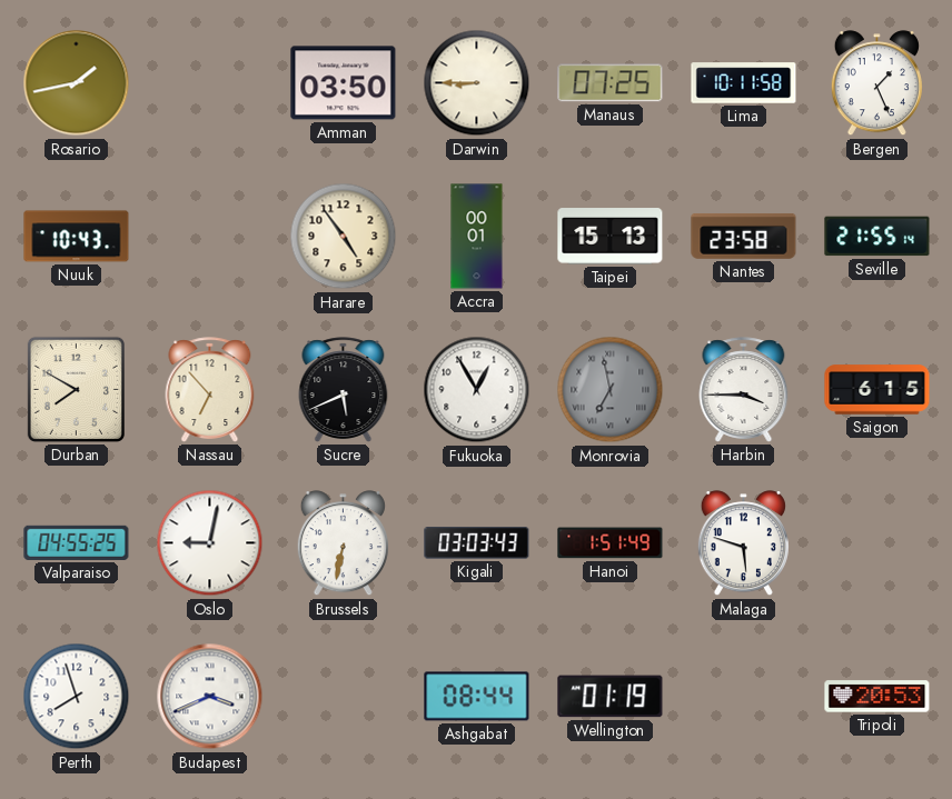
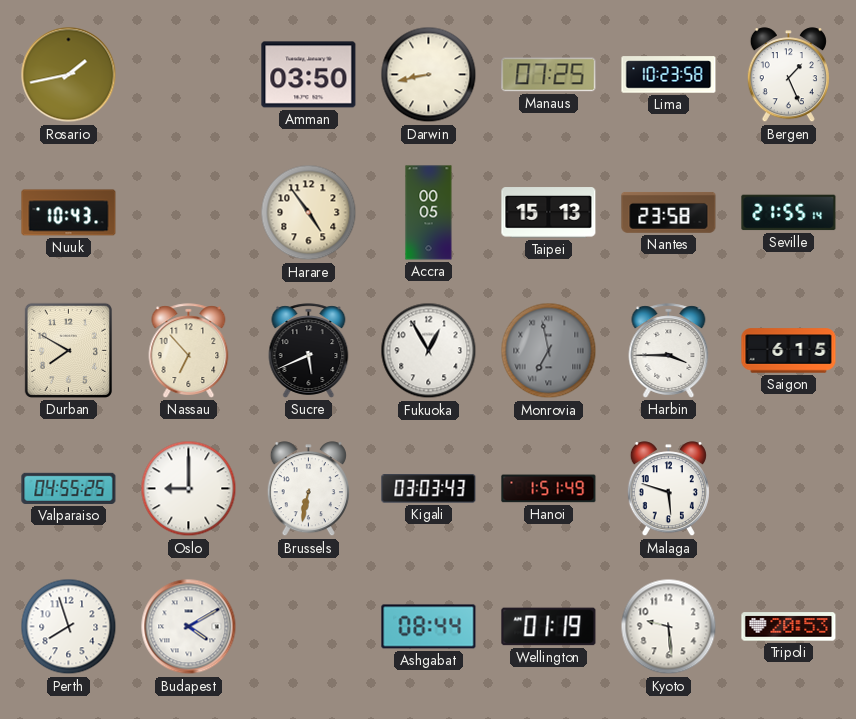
Darwin: 8:45 -> 8:43
Lima: 10:11 -> 10:23
Accra: 00:01 -> 00:05
Oslo: 9:02 -> 9:00
Budapest: 3:41 -> 4:10
Kyoto: none -> 9:29
